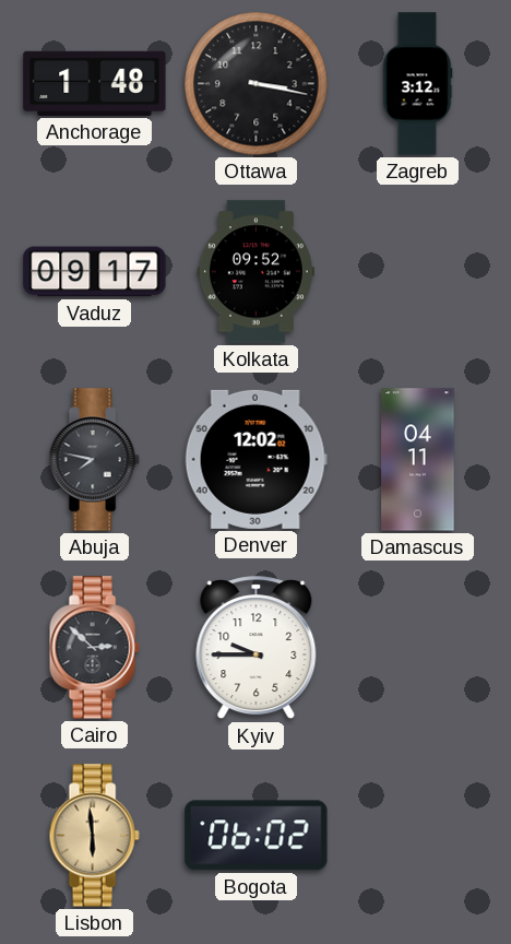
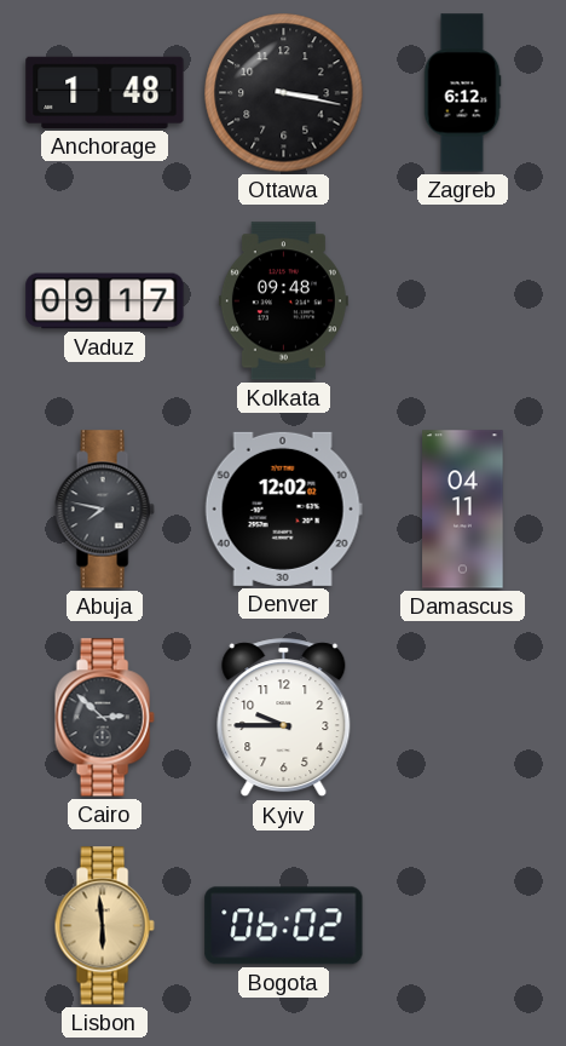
Zagreb: 3:12 -> 6:12
Kolkata: 09:52 -> 09:48
